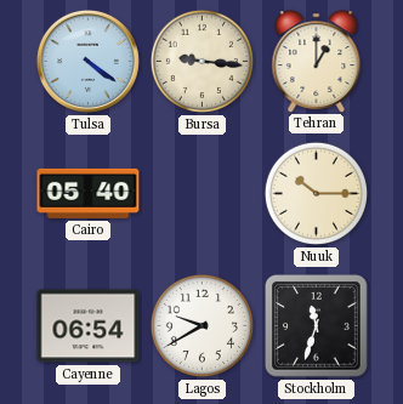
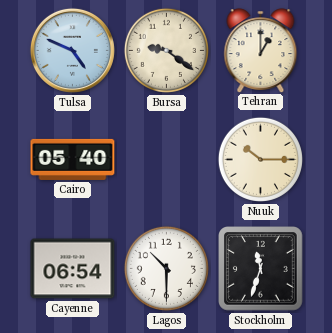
Tulsa: 4:21 -> 4:49
Bursa: 9:16 -> 9:21
Lagos: 9:40 -> 10:30
